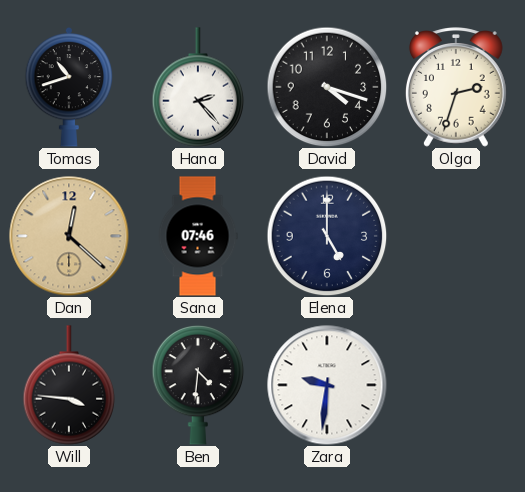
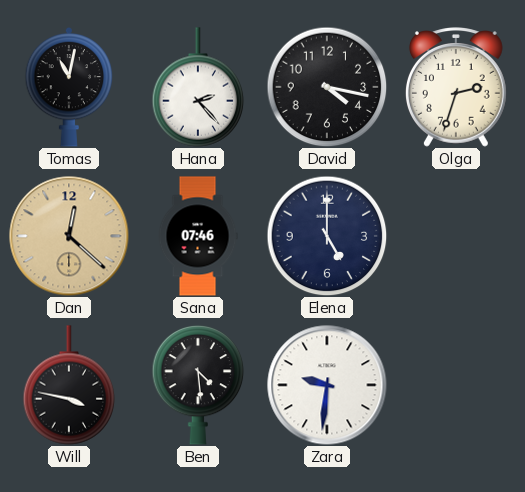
Tomas: 10:42 -> 11:02
David: 4:18 -> 4:17
Will: 3:46 -> 3:47
Ben: 4:31 -> 4:29
